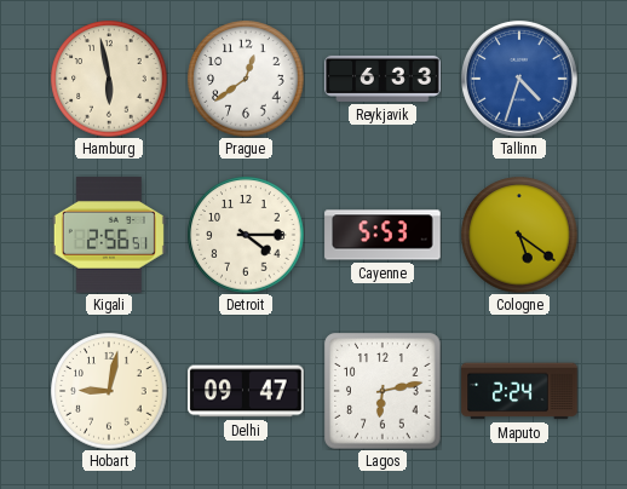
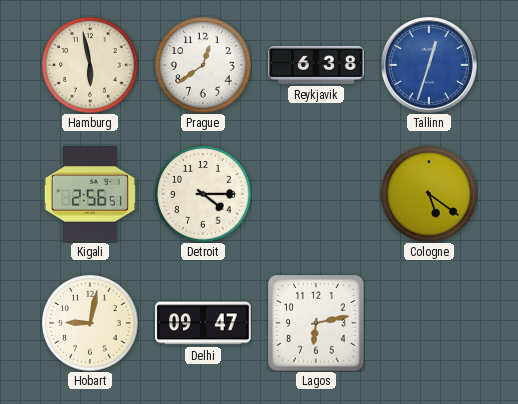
Reykjavik: 6:33 -> 6:38
Tallinn: 4:33 -> 12:33
Cayenne: 5:53 -> none
Maputo: 2:24 -> none
